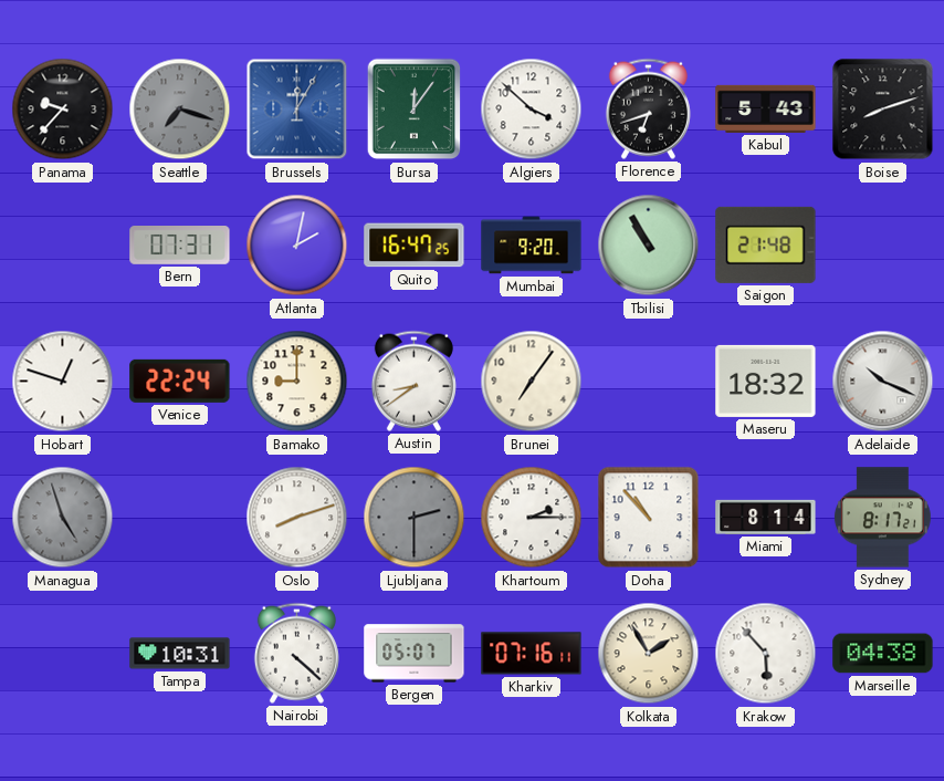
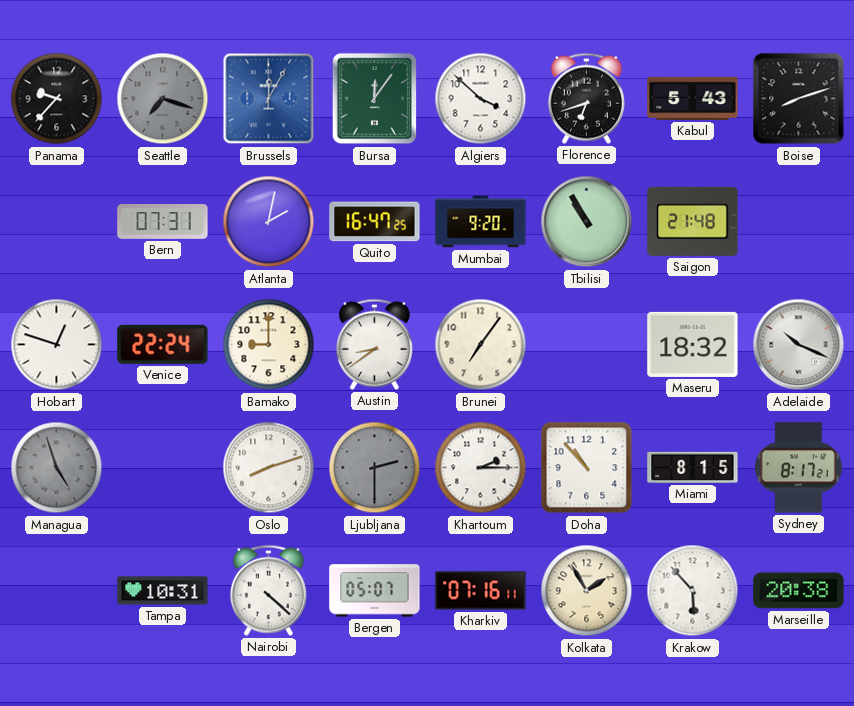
Miami: 8:14 -> 8:15
Marseille: 04:38 -> 20:38
